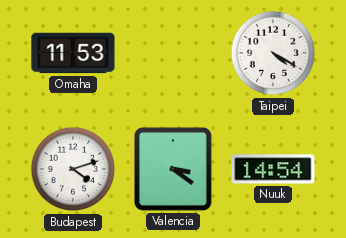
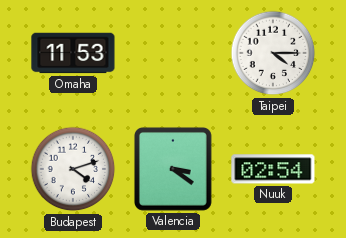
Taipei: 4:20 -> 4:15
Nuuk: 14:54 -> 02:54
